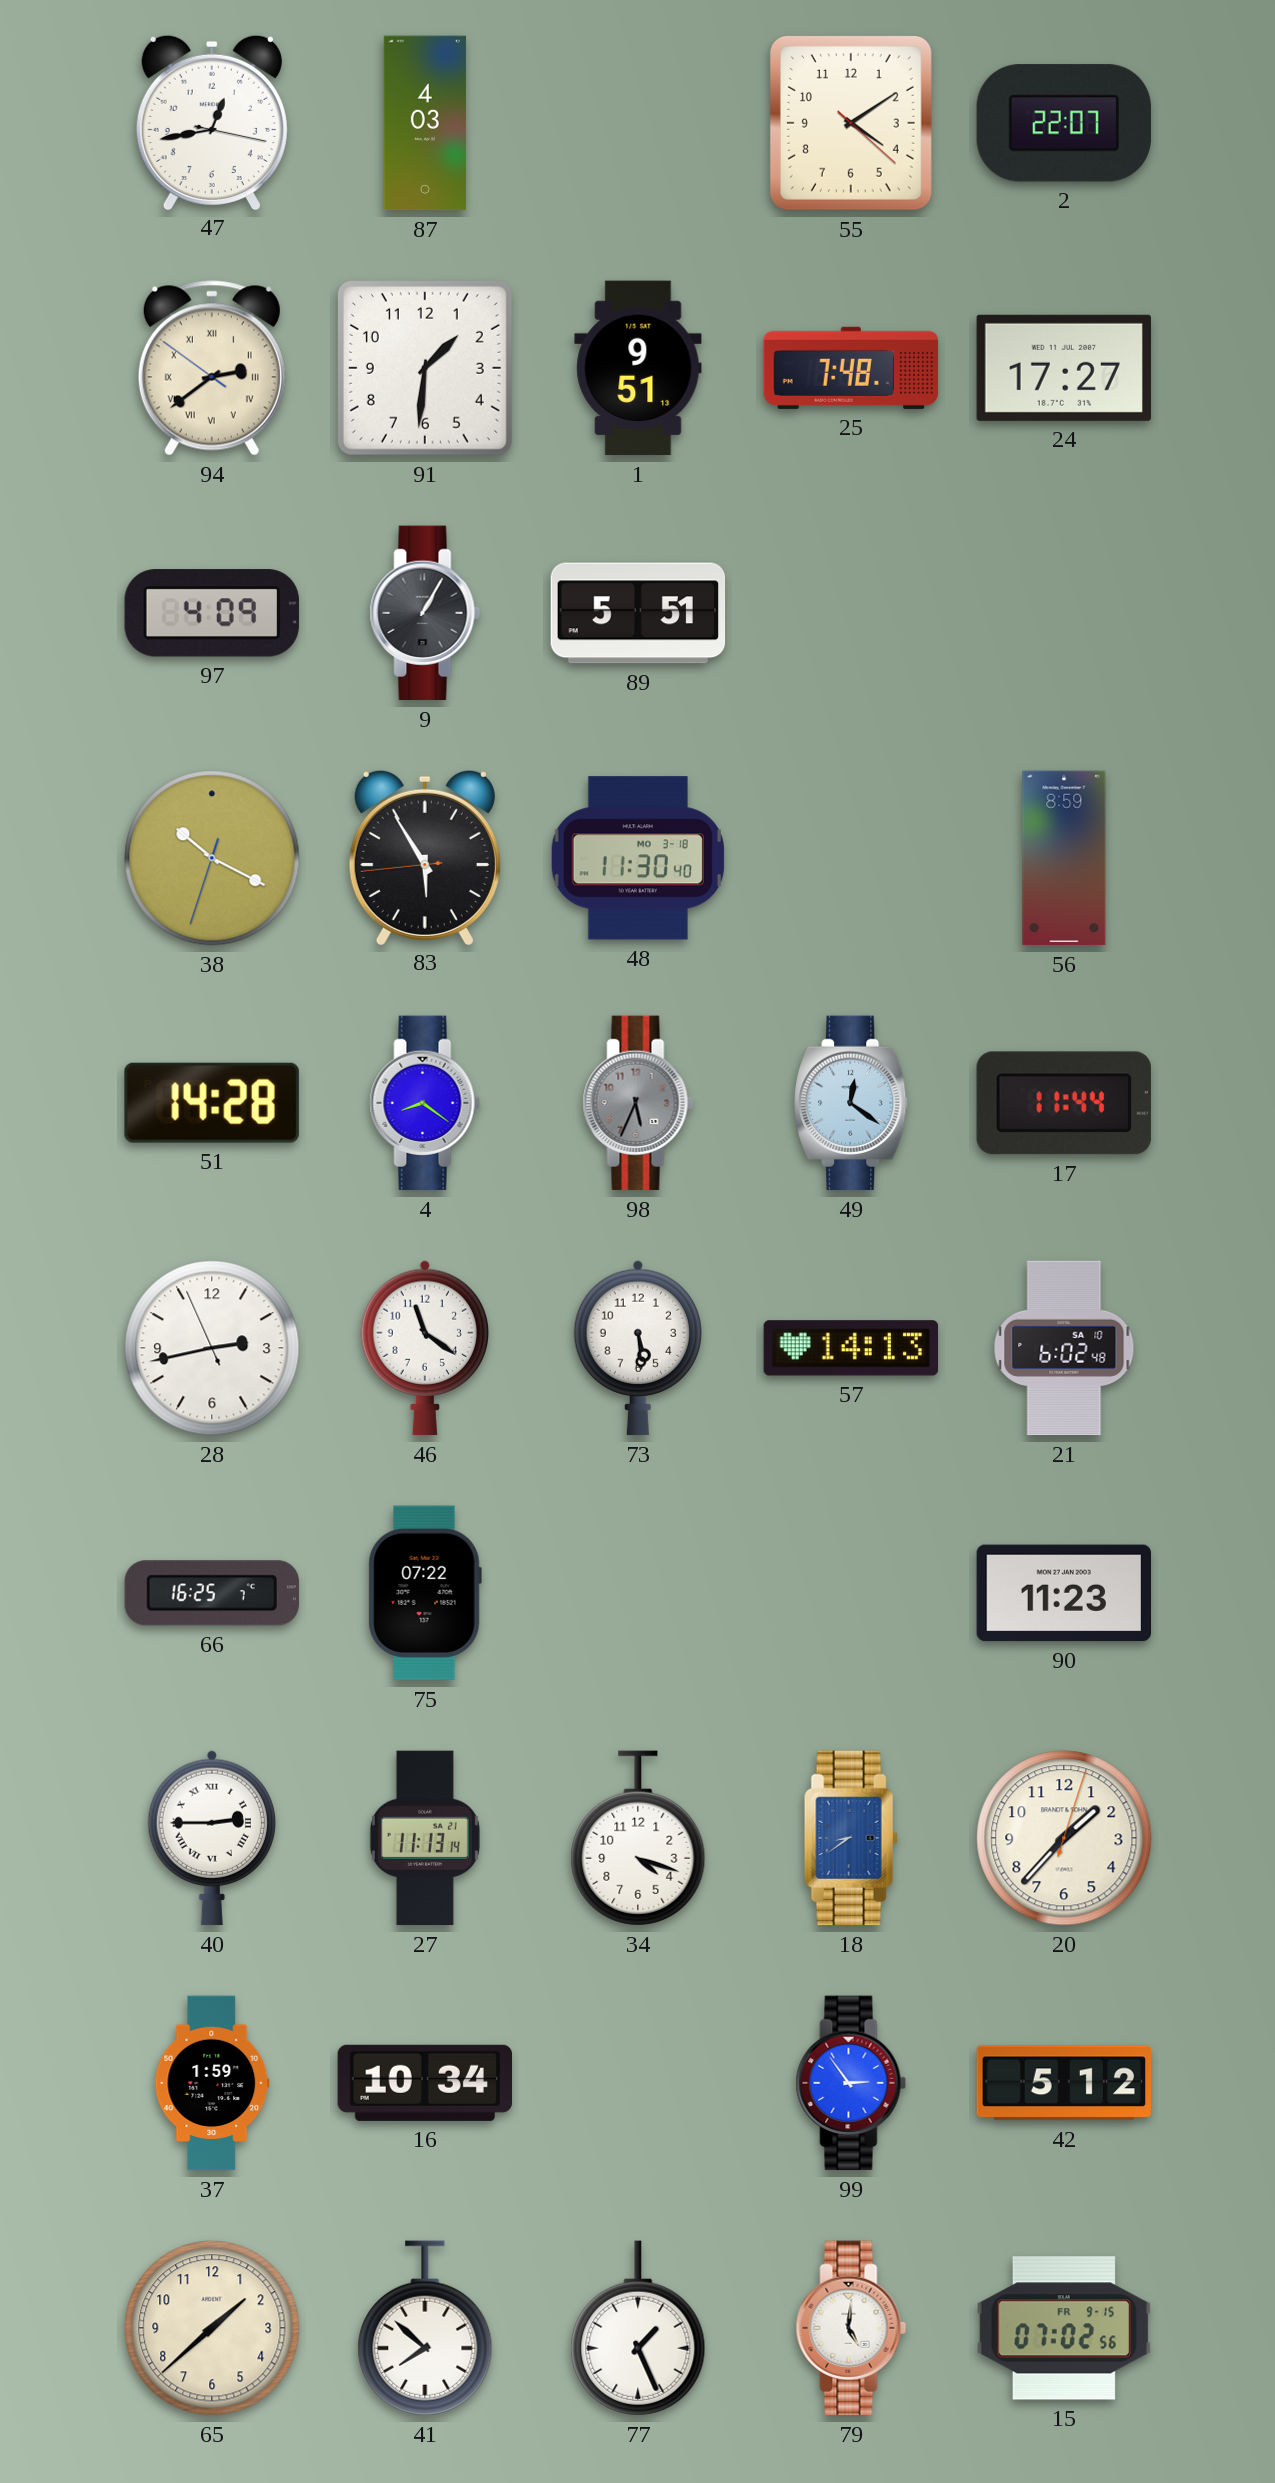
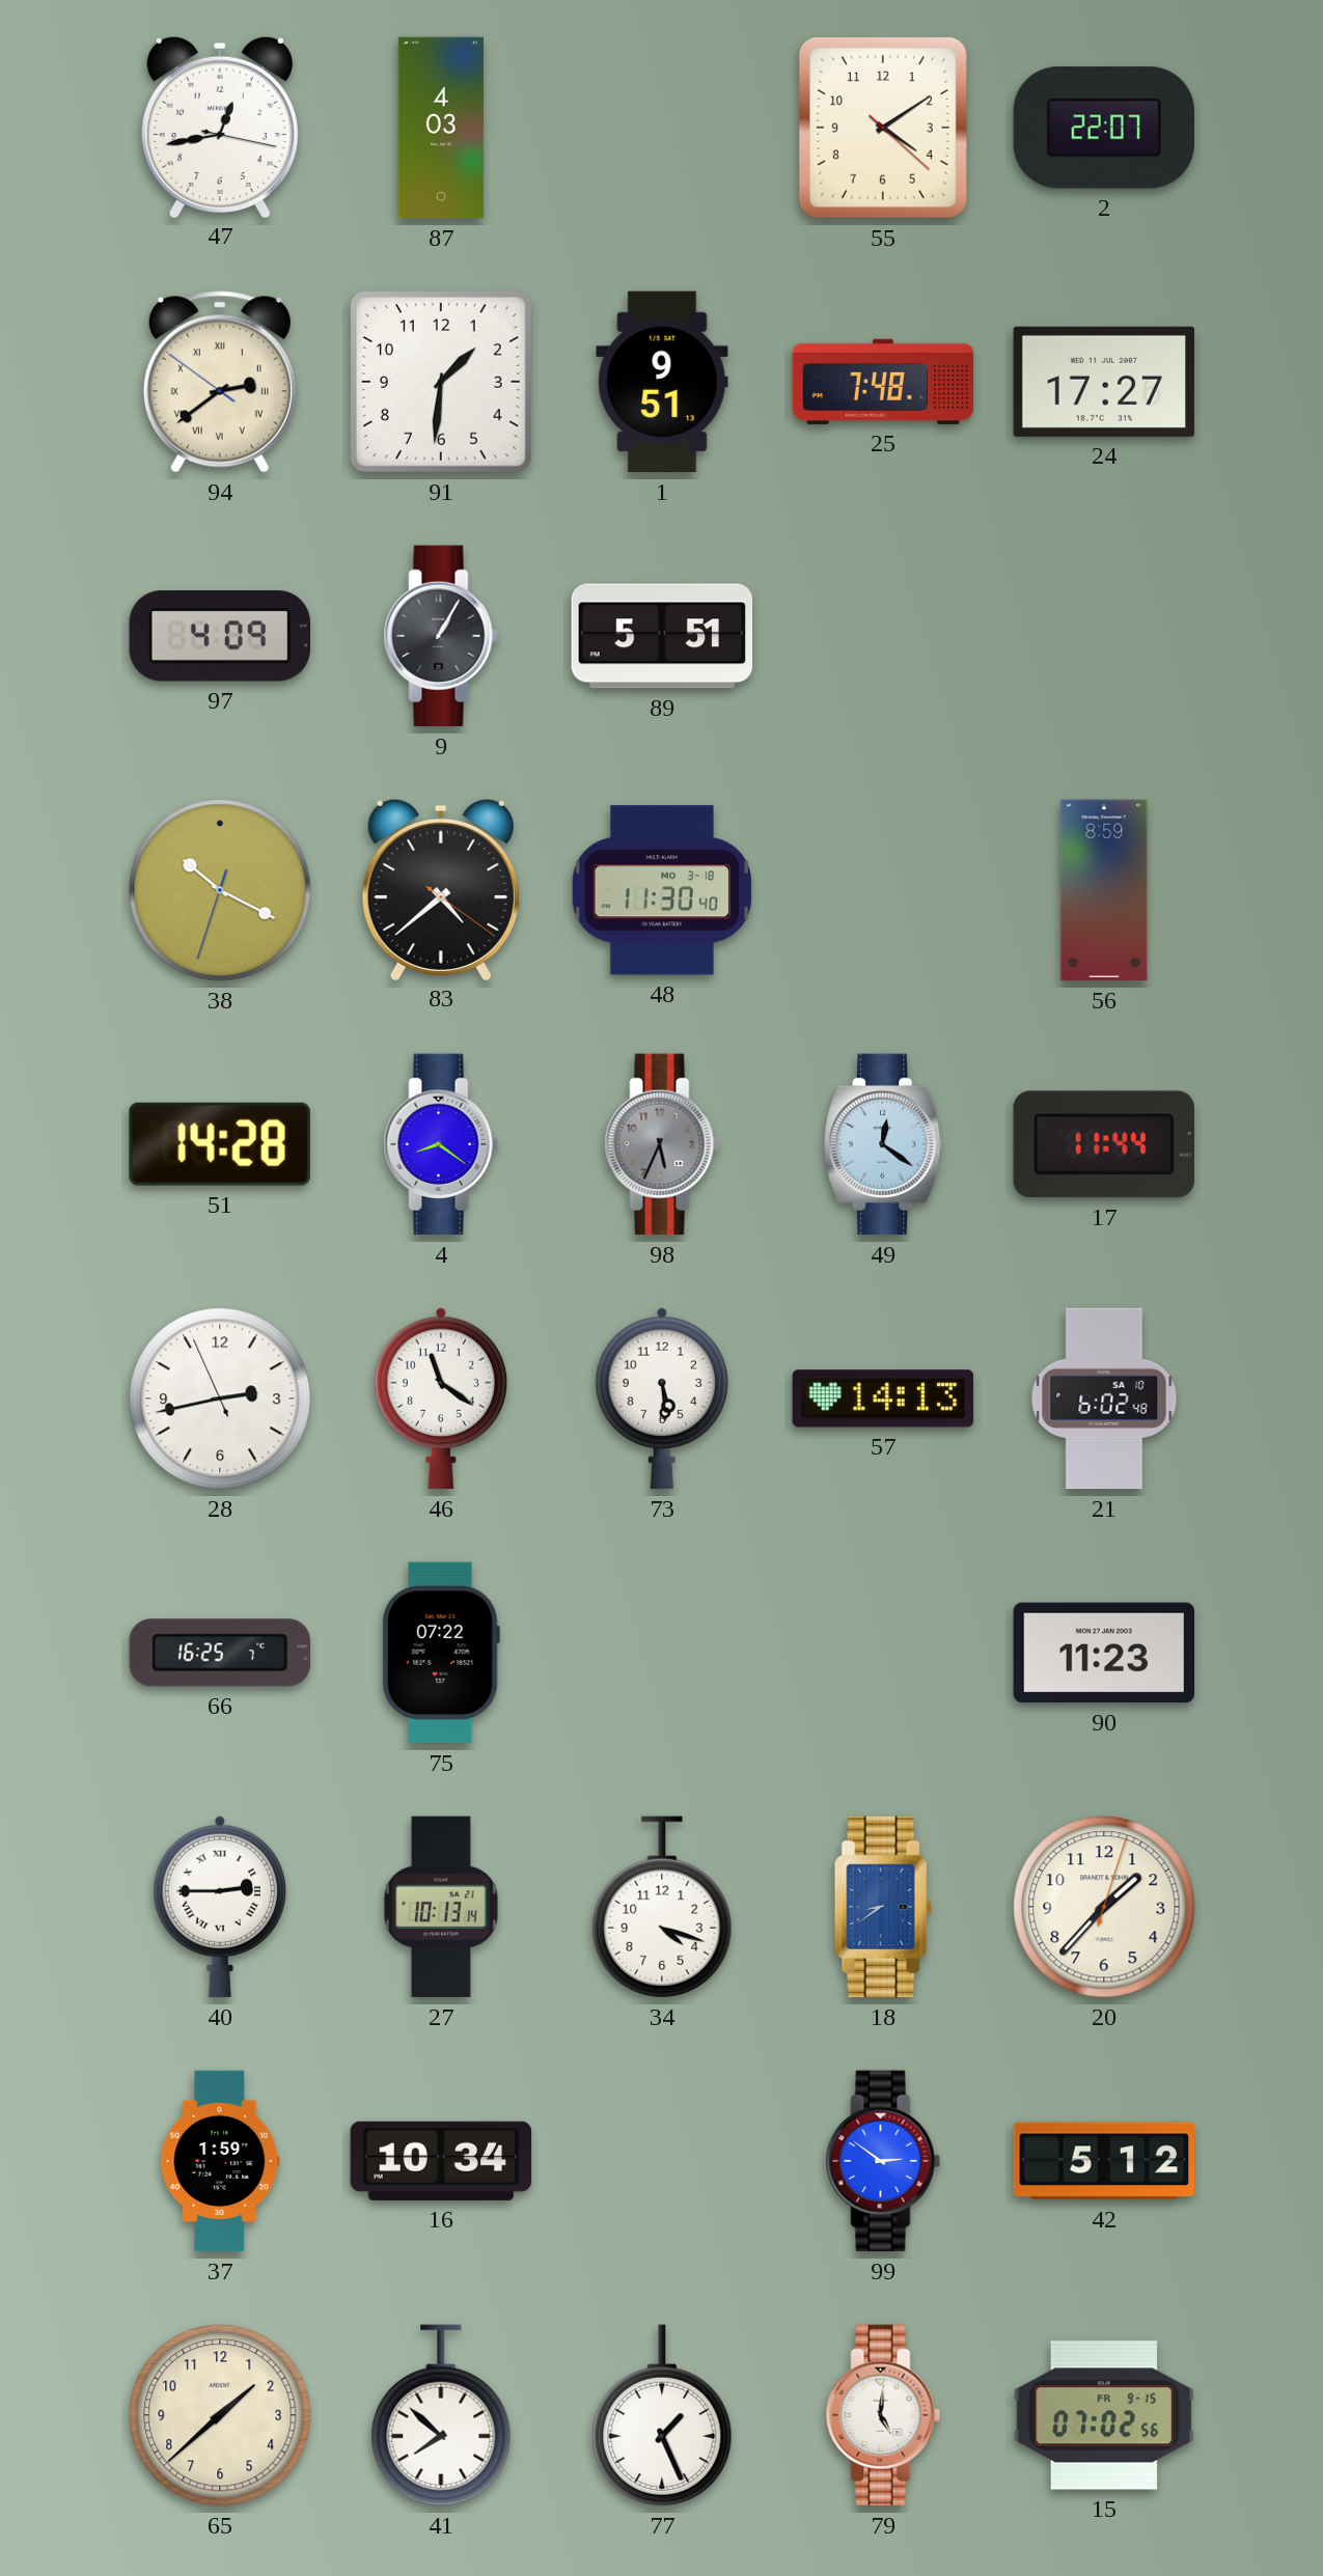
83: 5:54 -> 4:38
27: 11:13 -> 10:13
99: 2:54 -> 2:51
